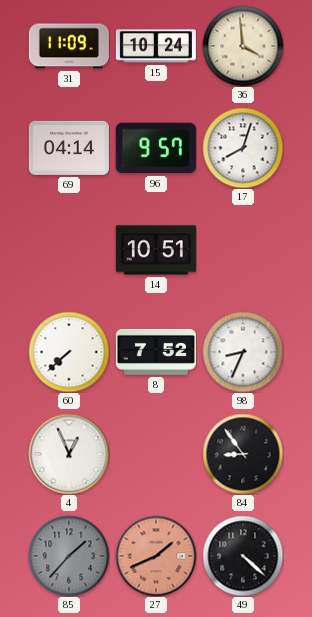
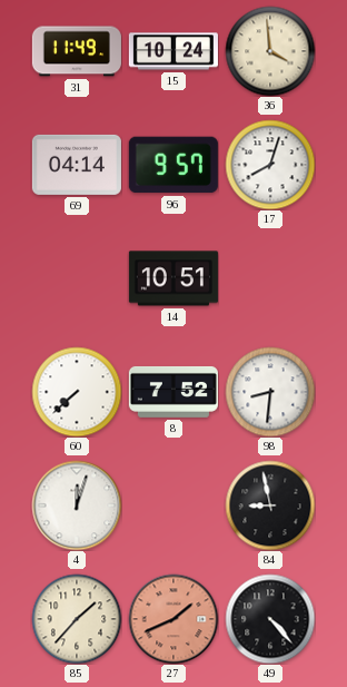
31: 11:09 -> 11:49
98: 8:34 -> 8:31
4: 12:56 -> 12:03
84: 8:54 -> 8:58
85 dial: grey -> cream
49: 4:22 -> 4:23
